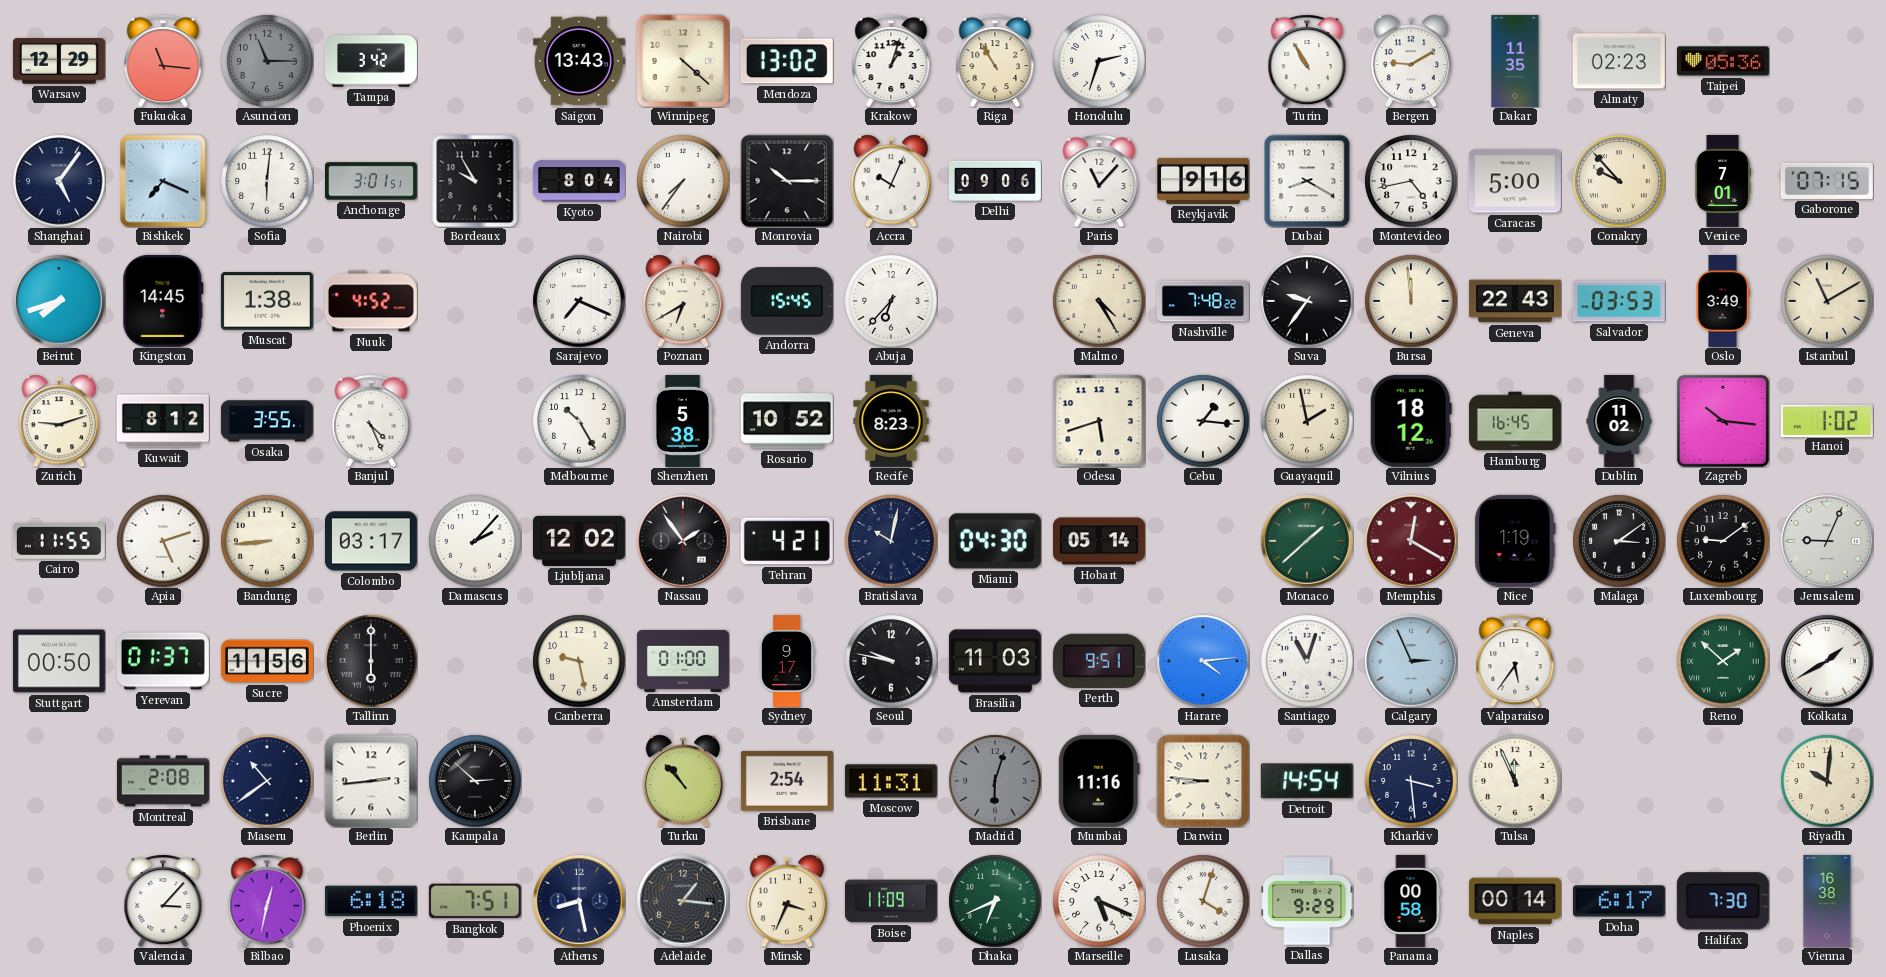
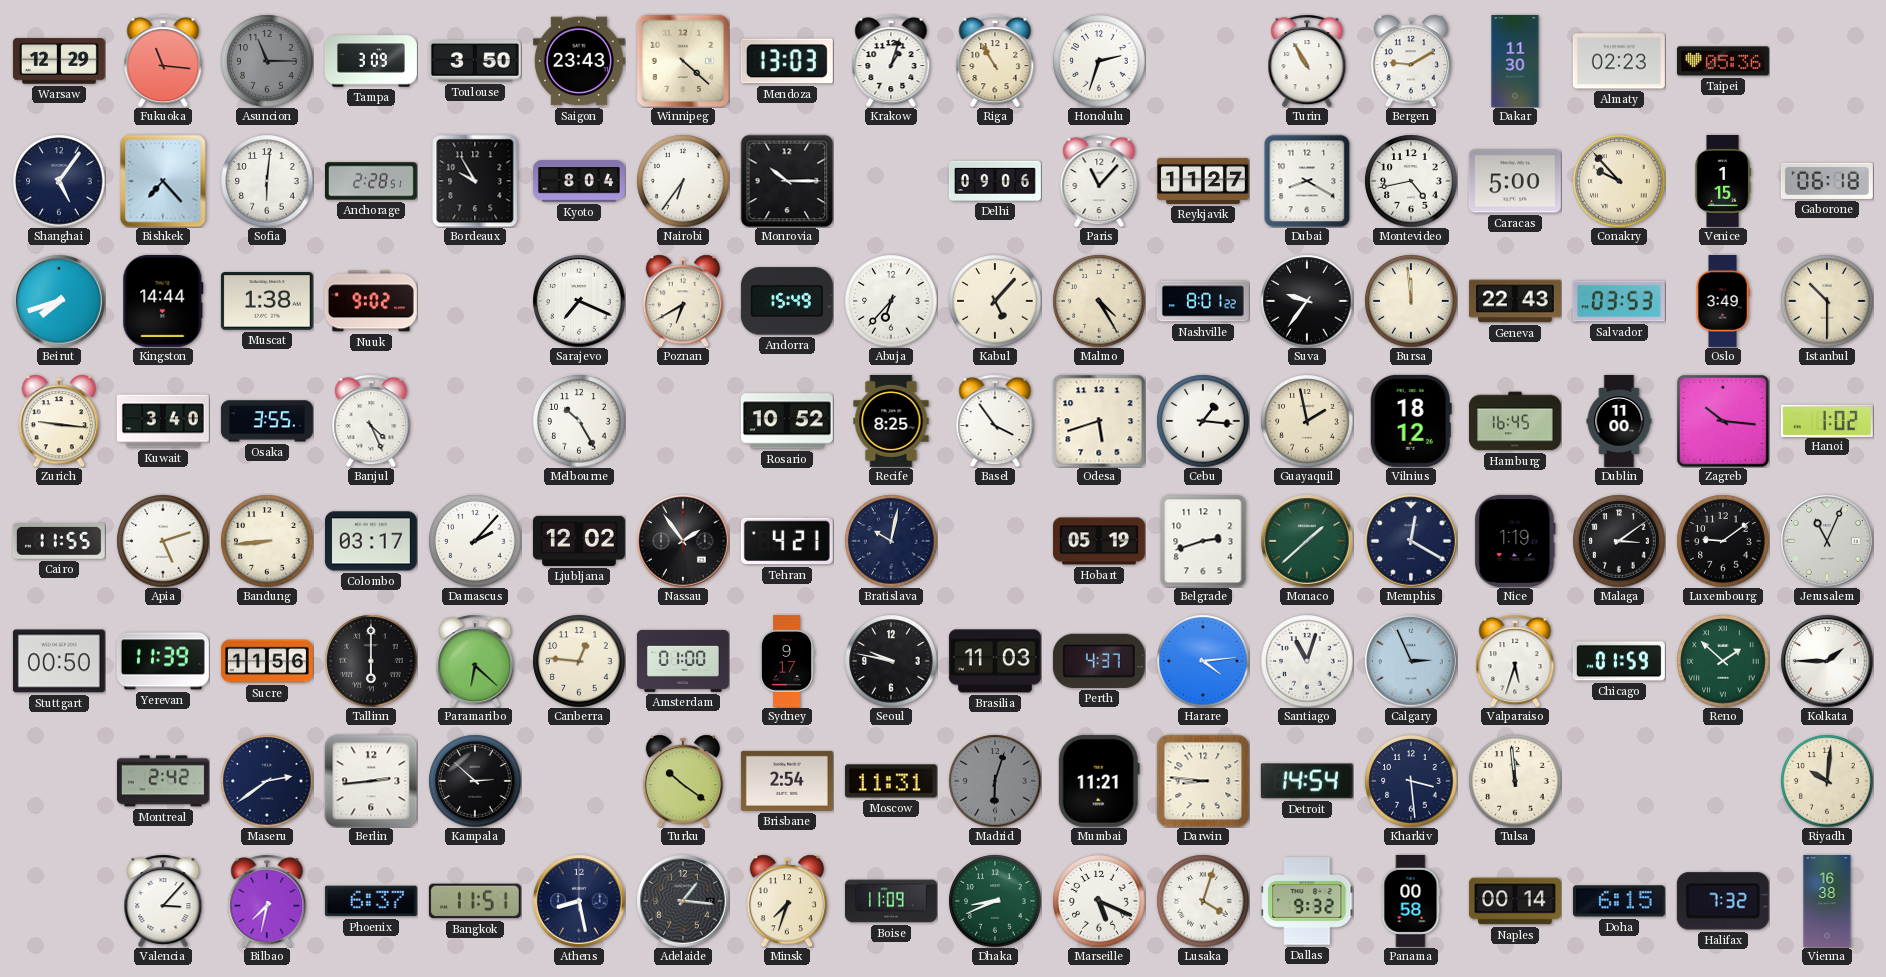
Tampa: 3:42 -> 3:09
Toulouse: none -> 3:50
Saigon: 13:43 -> 23:43
Mendoza: 13:02 -> 13:03
Dakar: 11:35 -> 11:30
Bishkek: 7:19 -> 7:23
Anchorage: 3:01 -> 2:28
Nairobi: 7:36 -> 6:36
Accra: 10:04 -> none
Reykjavik: 9:16 -> 11:27
Venice: 7:01 -> 1:15
Gaborone: 07:15 -> 06:18
Kingston: 14:45 -> 14:44
Nuuk: 4:52 -> 9:02
Andorra: 15:45 -> 15:49
Kabul: none -> 5:07
Nashville: 7:48 -> 8:01
Istanbul: 11:10 -> 10:30
Zurich: 9:12 -> 9:16
Kuwait: 8:12 -> 3:40
Shenzhen: 5:38 -> none
Recife: 8:23 -> 8:25
Basel: none -> 3:54
Dublin: 11:02 -> 11:00
Miami: 04:30 -> none
Hobart: 05:14 -> 05:19
Belgrade: none -> 2:42
Memphis dial: burgundy -> navy
Jerusalem: 9:04 -> 11:04
Yerevan: 01:37 -> 11:39
Paramaribo: none -> 6:22
Canberra: 9:28 -> 12:46
Perth: 9:51 -> 4:37
Valparaiso: 5:36 -> 5:33
Chicago: none -> 01:59
Kolkata: 1:40 -> 1:45
Montreal: 2:08 -> 2:42
Maseru: 10:39 -> 2:39
Turku: 10:53 -> 10:21
Mumbai: 11:16 -> 11:21
Tulsa: 11:56 -> 11:59
Bilbao: 12:32 -> 7:32
Phoenix: 6:18 -> 6:37
Bangkok: 7:51 -> 11:51
Minsk: 3:34 -> 7:33
Dhaka: 6:41 -> 8:41
Dallas: 9:29 -> 9:32
Doha: 6:17 -> 6:15
Halifax: 7:30 -> 7:32
